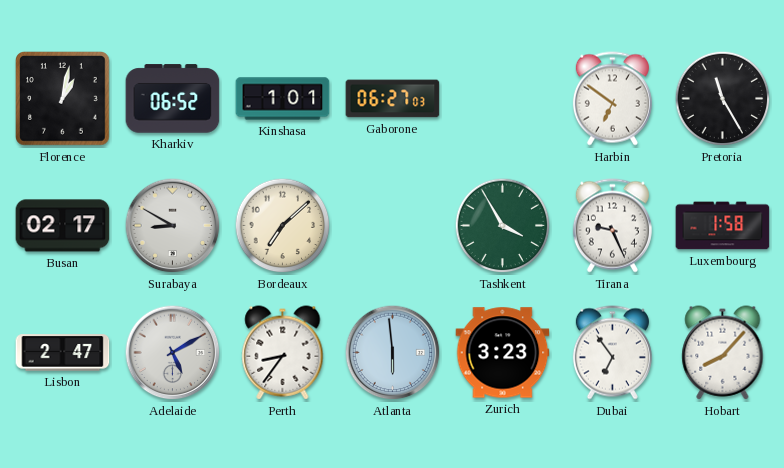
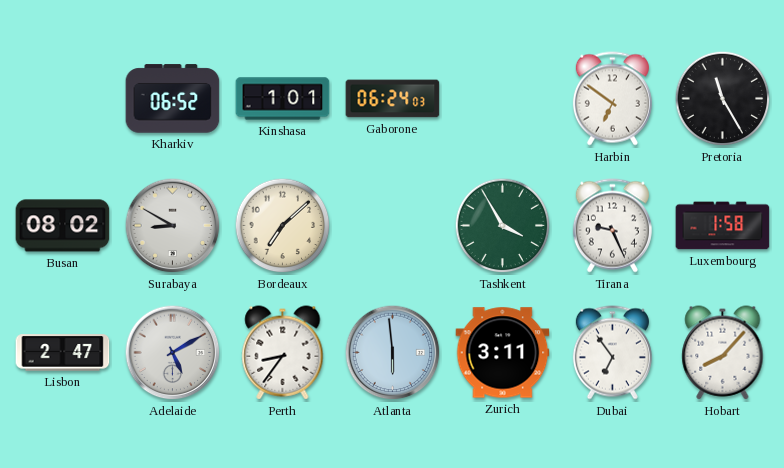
Florence: 1:02 -> none
Gaborone: 06:27 -> 06:24
Busan: 02:17 -> 08:02
Zurich: 3:23 -> 3:11
